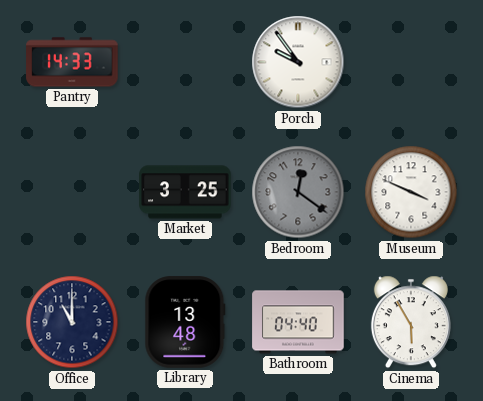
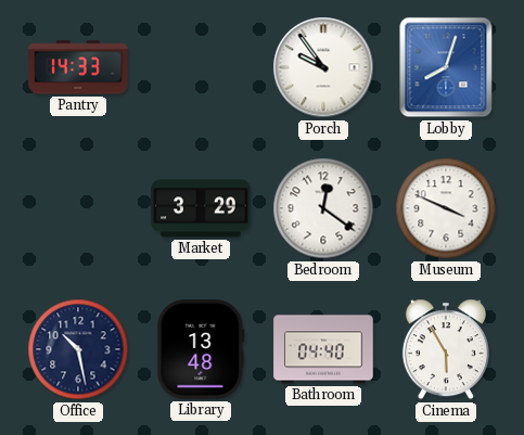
Lobby: none -> 8:03
Market: 3:25 -> 3:29
Bedroom dial: grey -> white
Office: 11:00 -> 10:28
